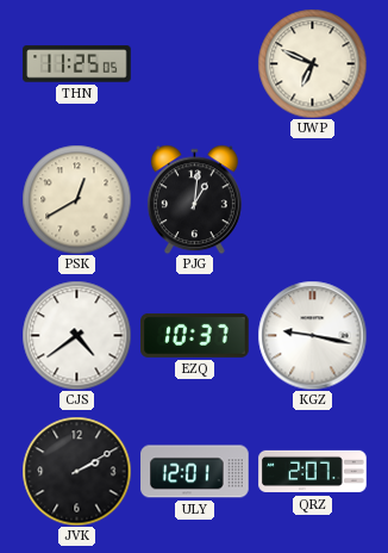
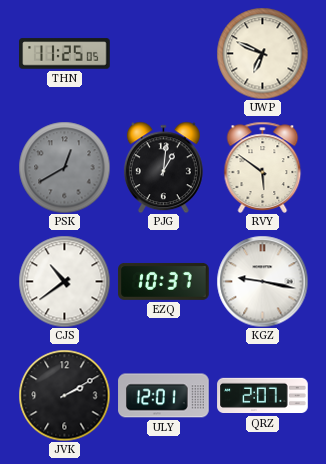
PSK dial: cream -> grey
RVY: none -> 5:51
CJS: 4:39 -> 10:39
